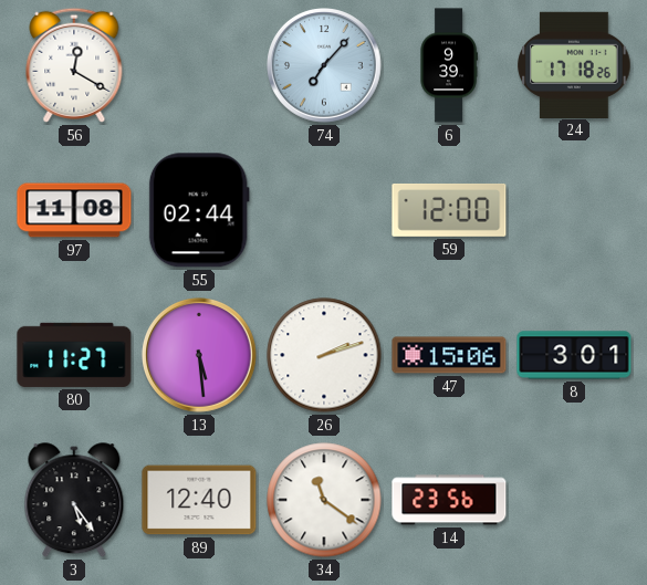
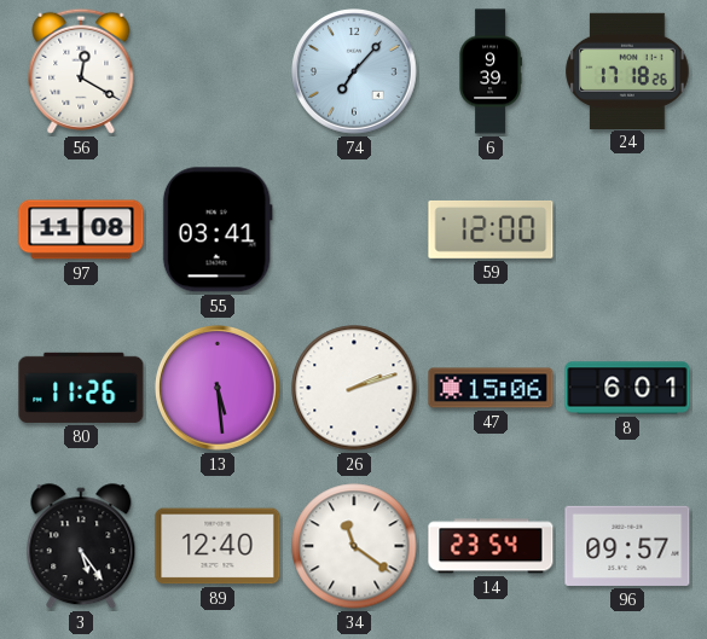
55: 02:44 -> 03:41
80: 11:27 -> 11:26
8: 3:01 -> 6:01
14: 23:56 -> 23:54
96: none -> 09:57
